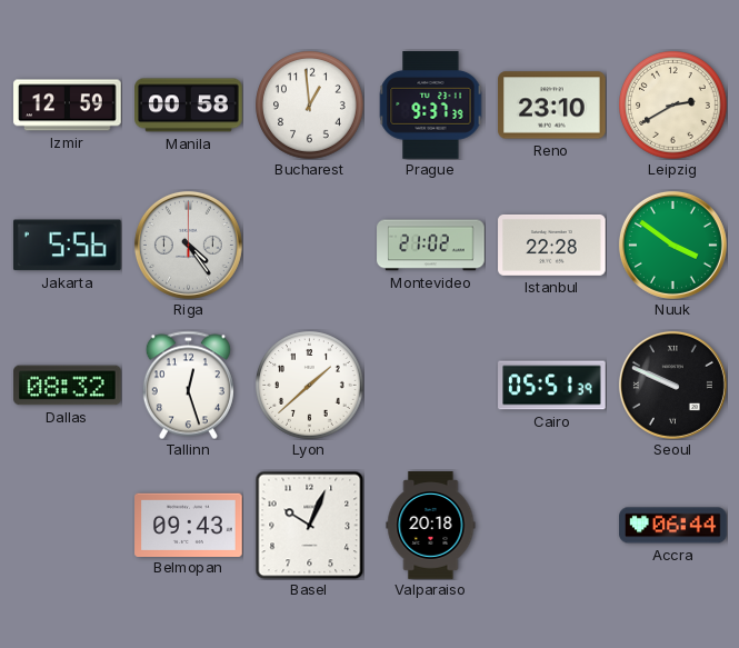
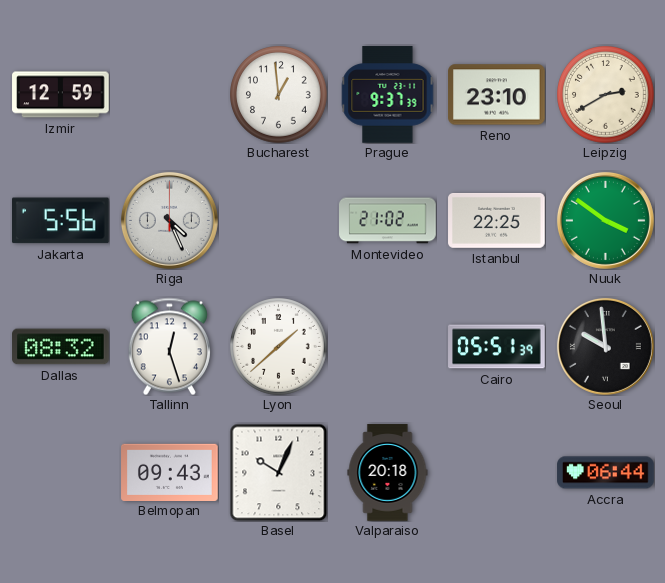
Manila: 00:58 -> none
Riga: 4:24 -> 4:26
Istanbul: 22:28 -> 22:25
Seoul: 9:49 -> 9:59
